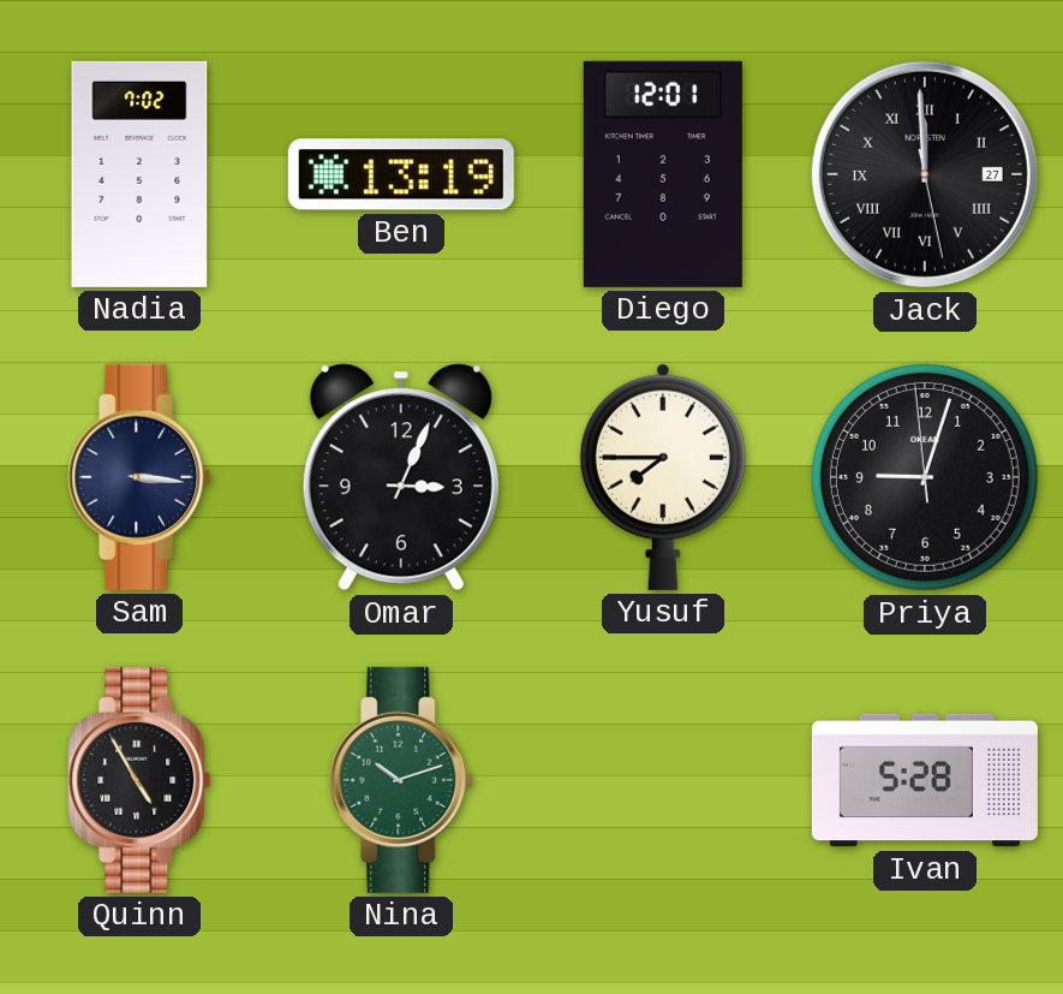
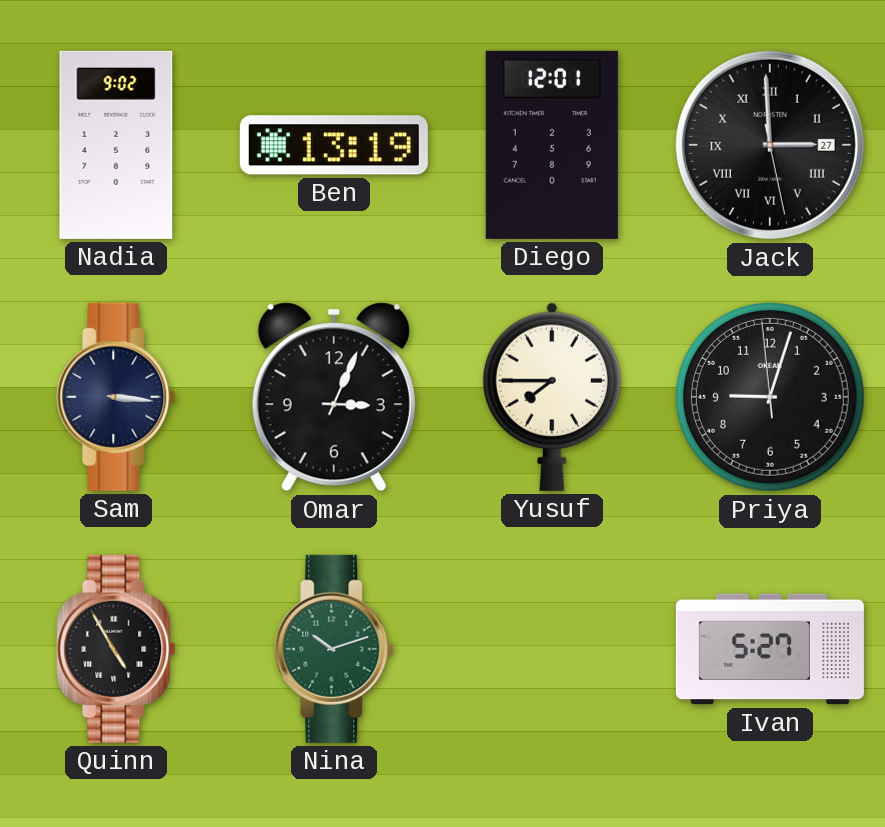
Nadia: 7:02 -> 9:02
Jack: 11:59 -> 2:59
Ivan: 5:28 -> 5:27
